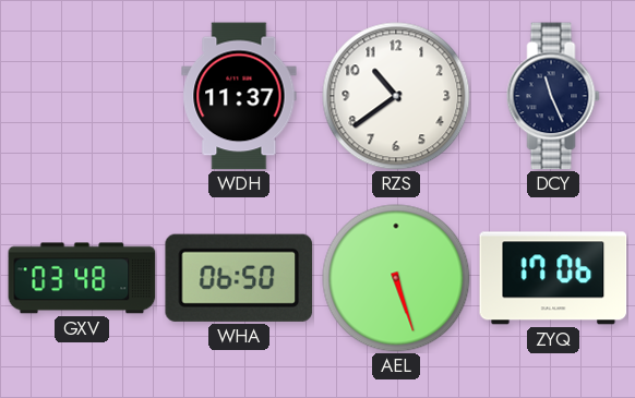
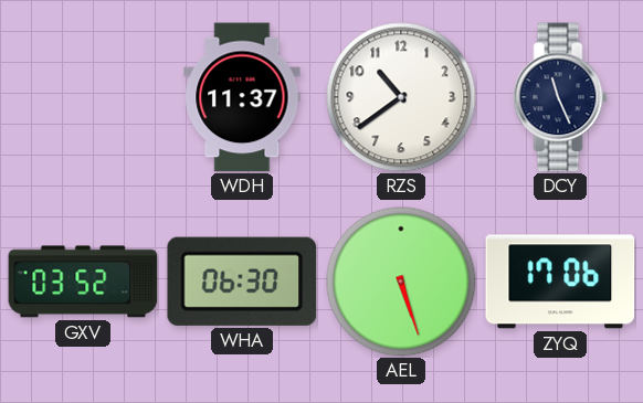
GXV: 03:48 -> 03:52
WHA: 06:50 -> 06:30
